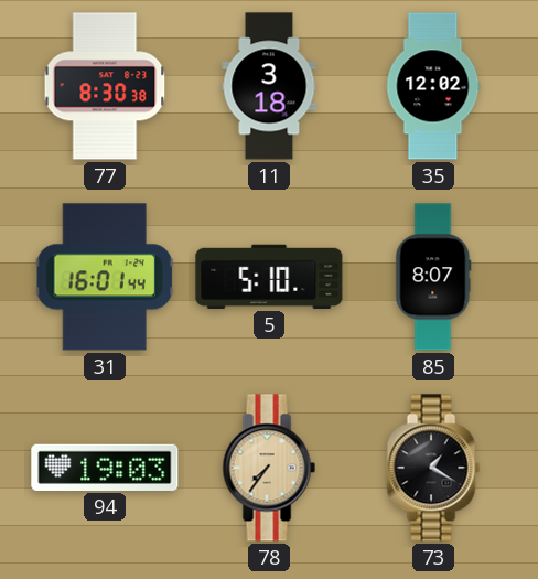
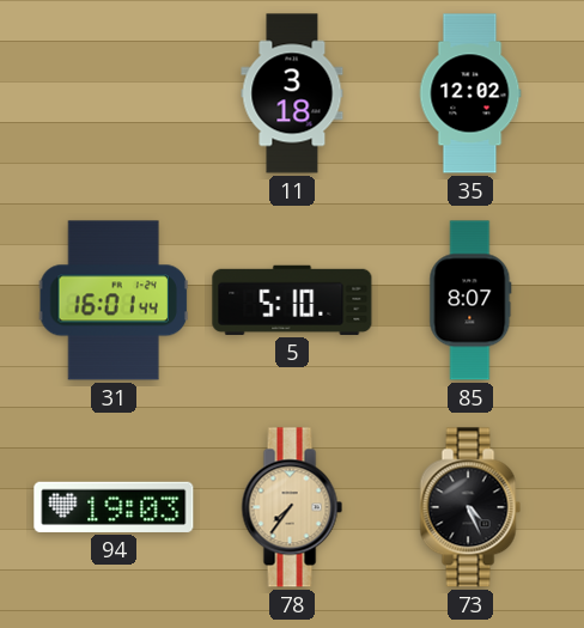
77: 8:30 -> none
73: 1:20 -> 4:26
